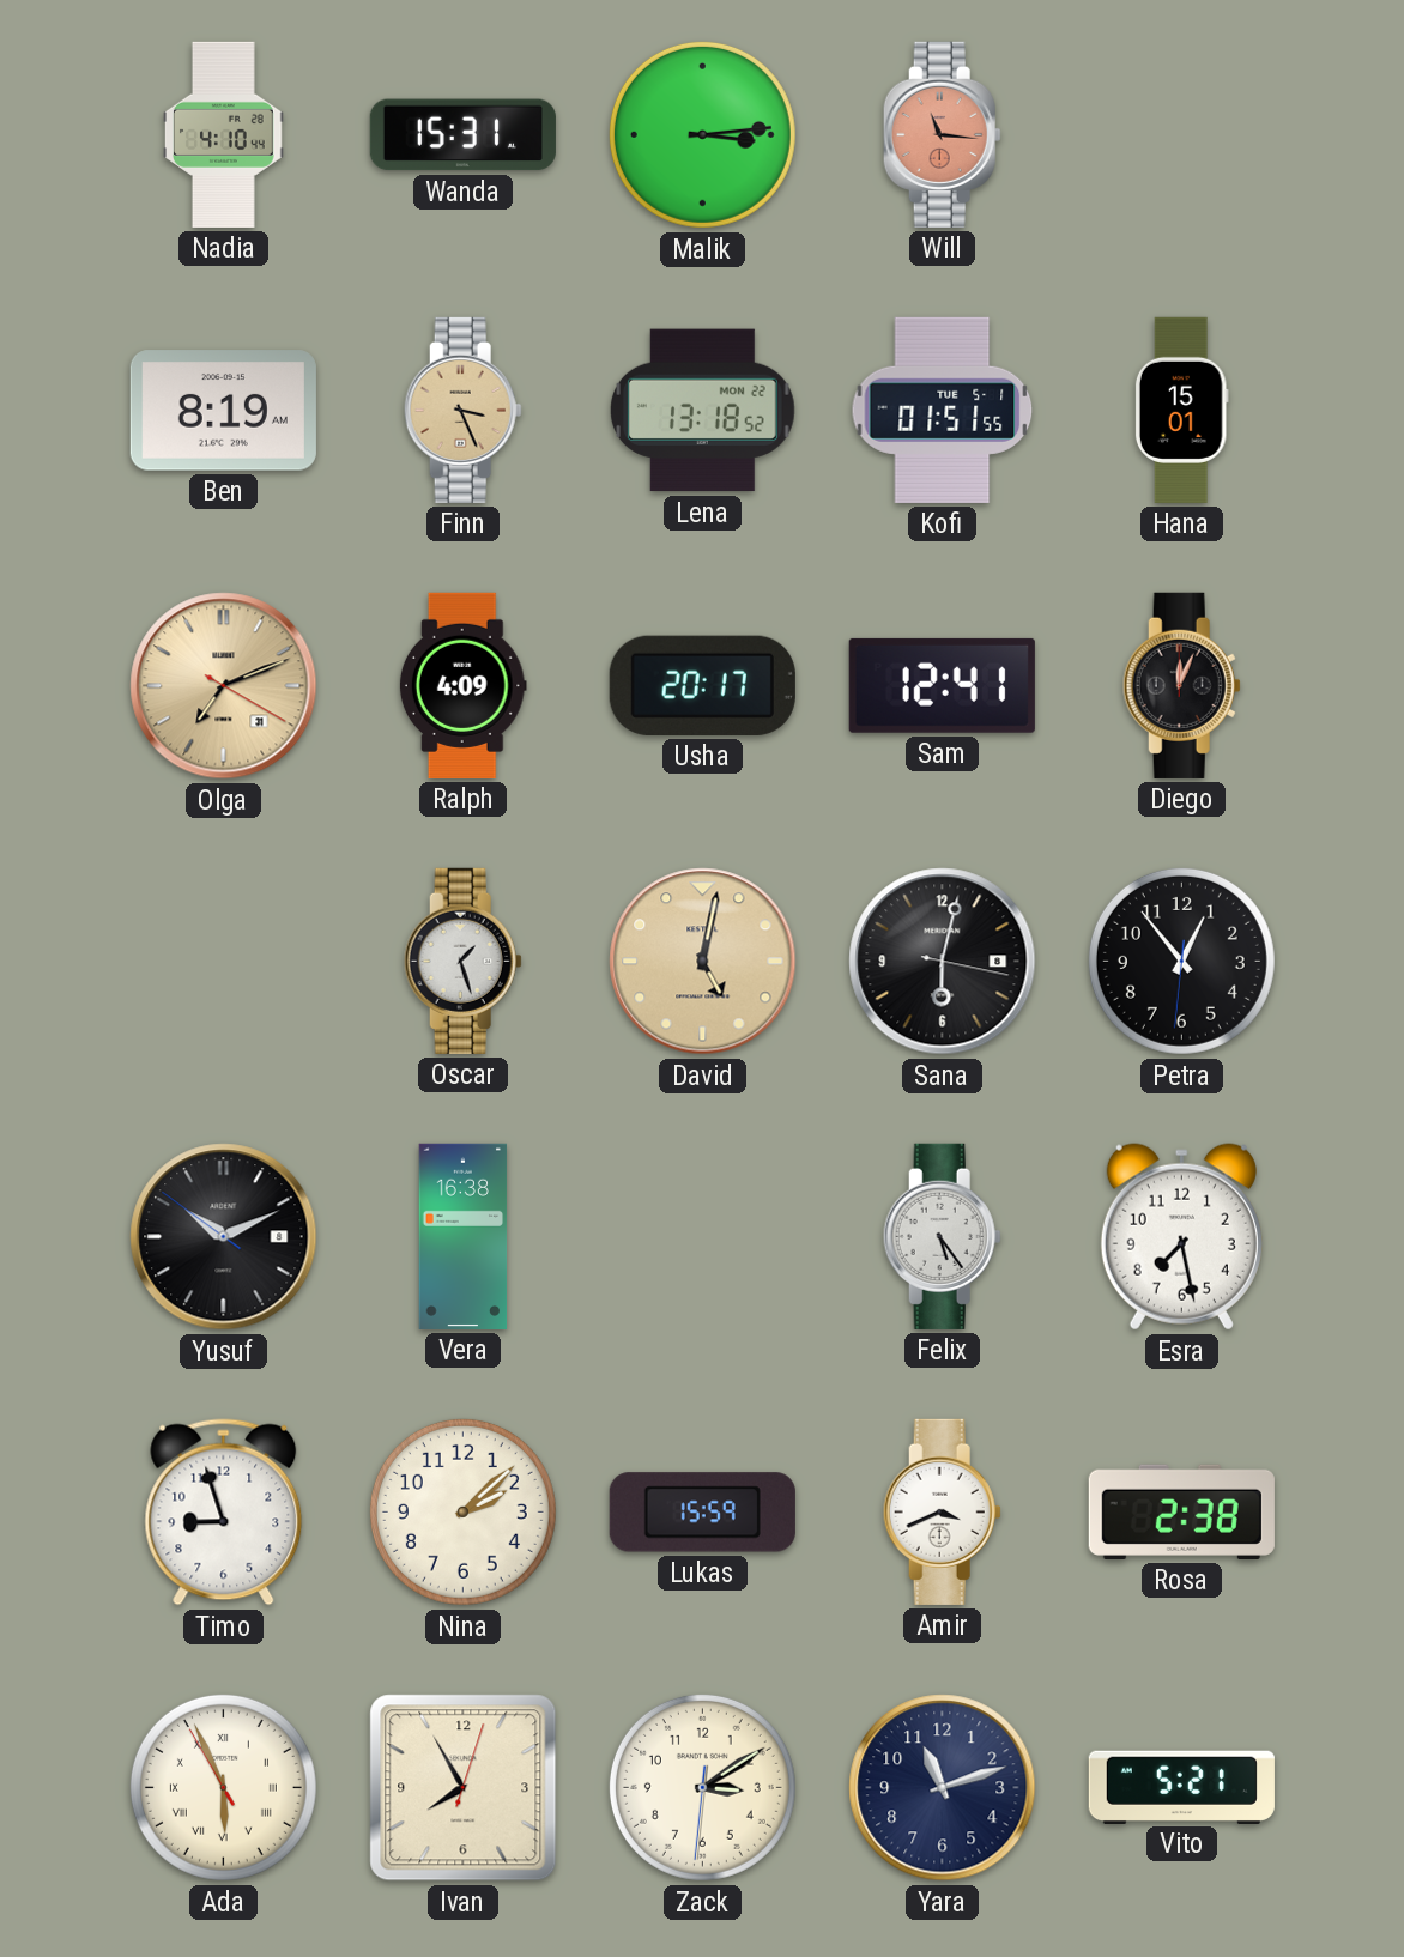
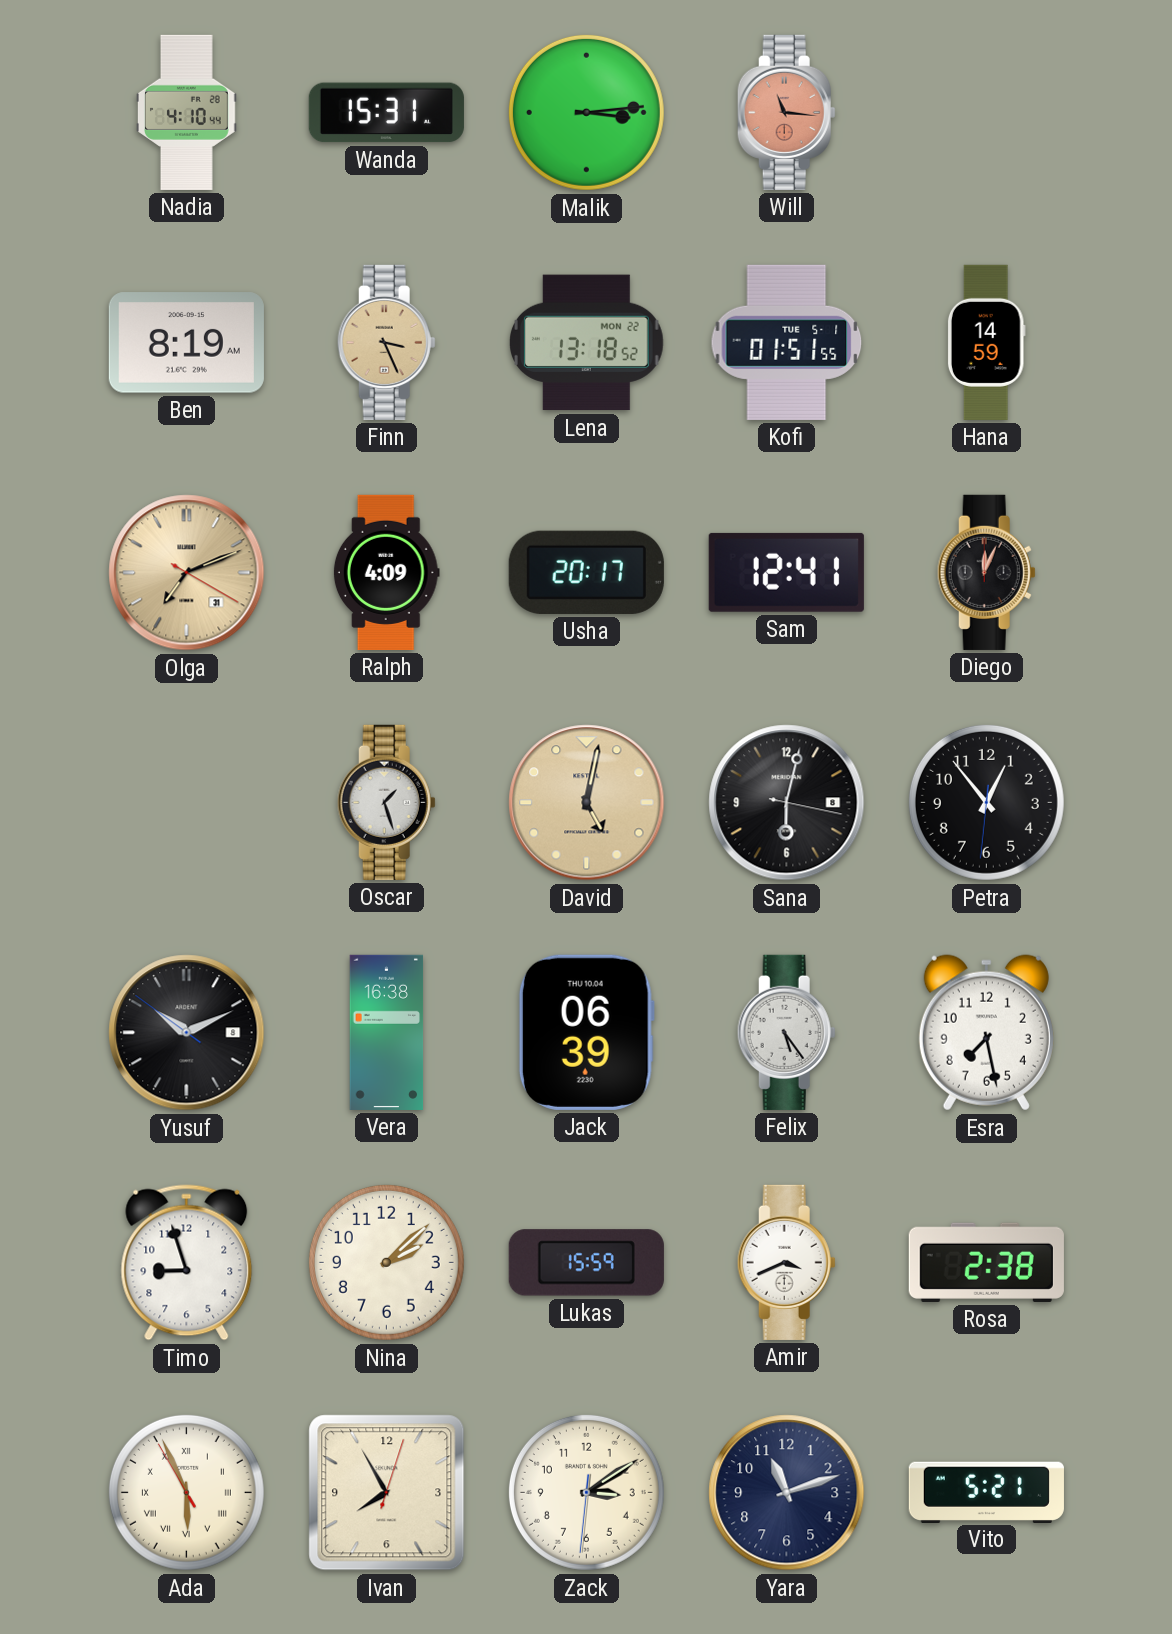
Hana: 15:01 -> 14:59
Jack: none -> 06:39
